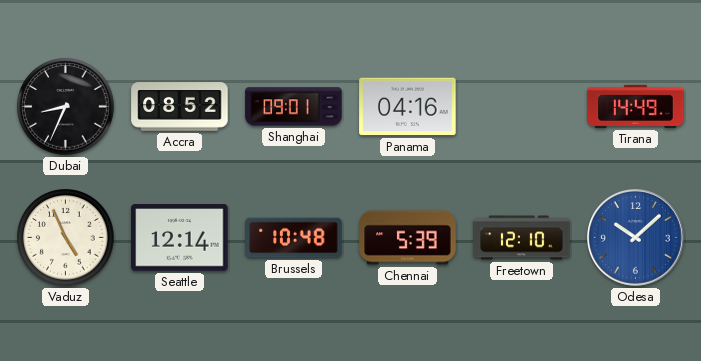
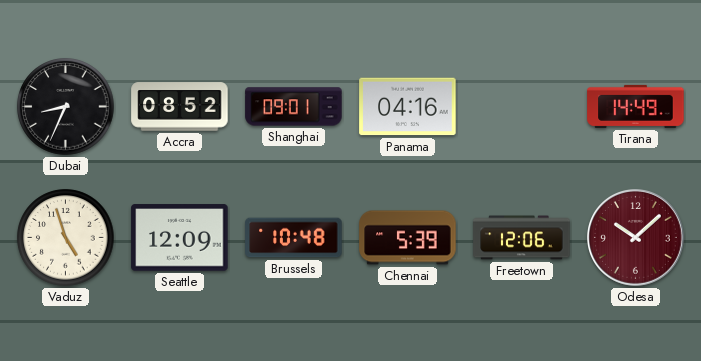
Vaduz: 4:56 -> 4:57
Seattle: 12:14 -> 12:09
Freetown: 12:10 -> 12:06
Odesa dial: blue -> burgundy
